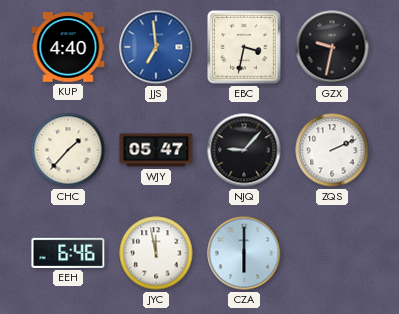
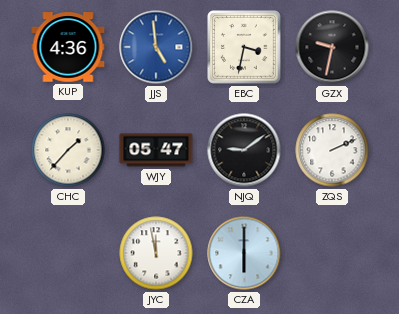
KUP: 4:40 -> 4:36
JJS: 6:59 -> 4:59
NJQ: 9:07 -> 9:09
EEH: 6:46 -> none
